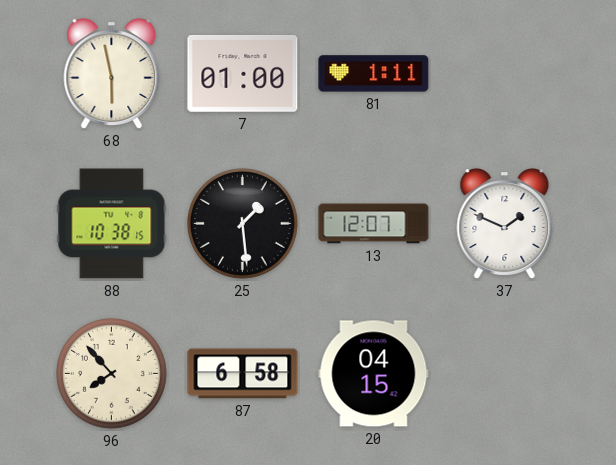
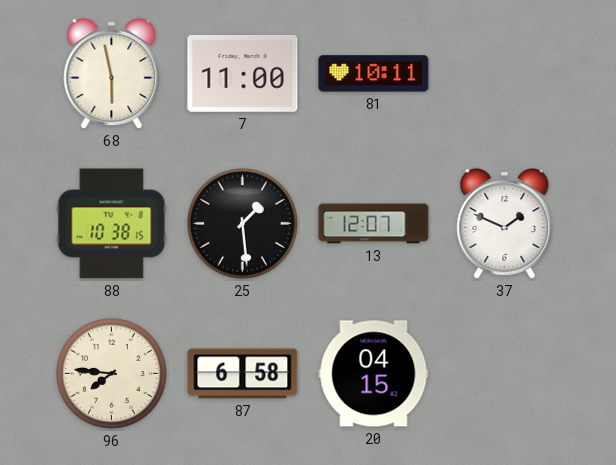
7: 01:00 -> 11:00
81: 1:11 -> 10:11
96: 7:53 -> 7:46
